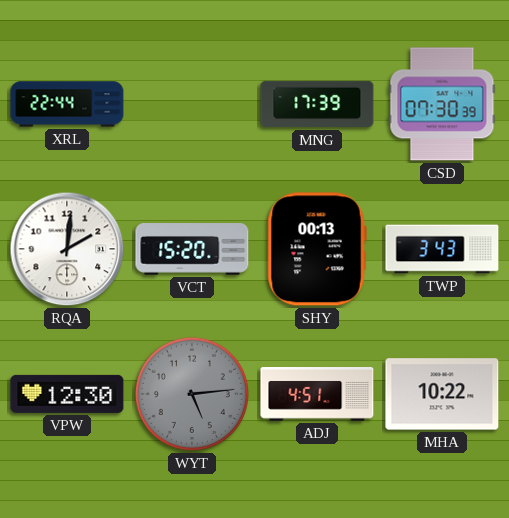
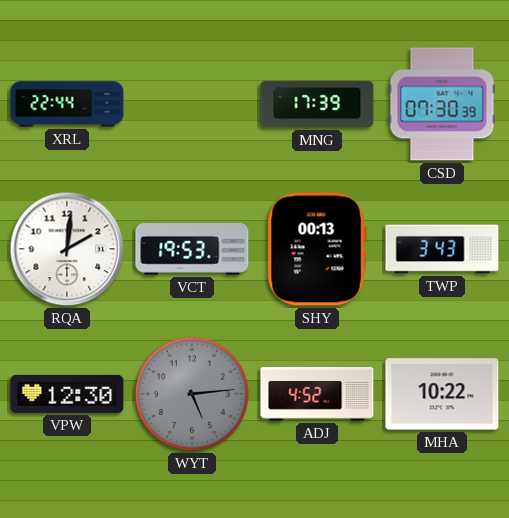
VCT: 15:20 -> 19:53
ADJ: 4:51 -> 4:52
